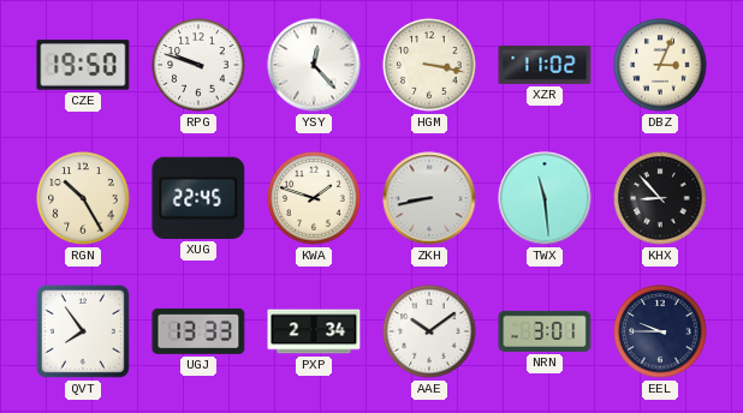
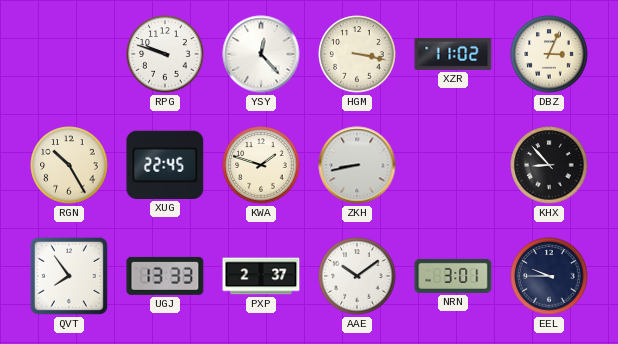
CZE: 19:50 -> none
TWX: 11:29 -> none
PXP: 2:34 -> 2:37
